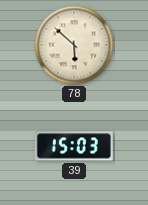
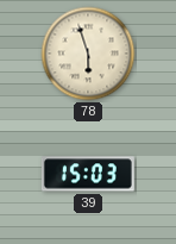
78: 5:52 -> 5:57
